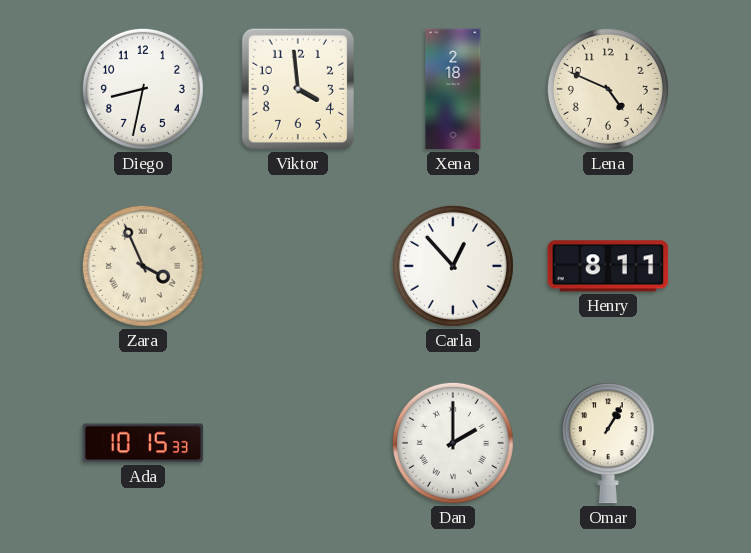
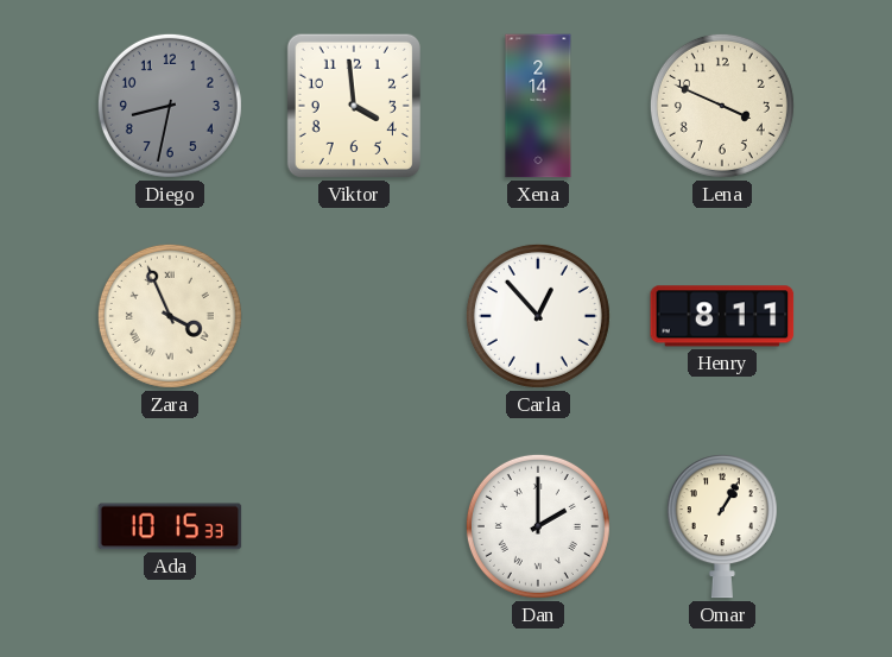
Diego dial: white -> grey
Xena: 2:18 -> 2:14
Lena: 4:49 -> 3:49
